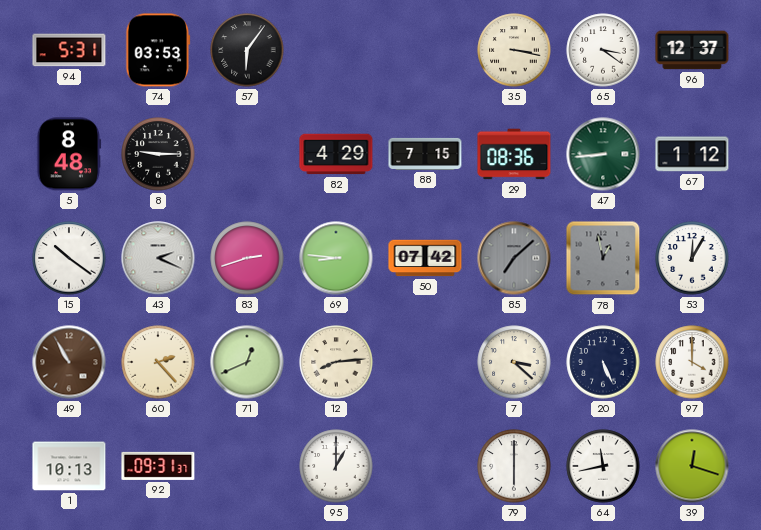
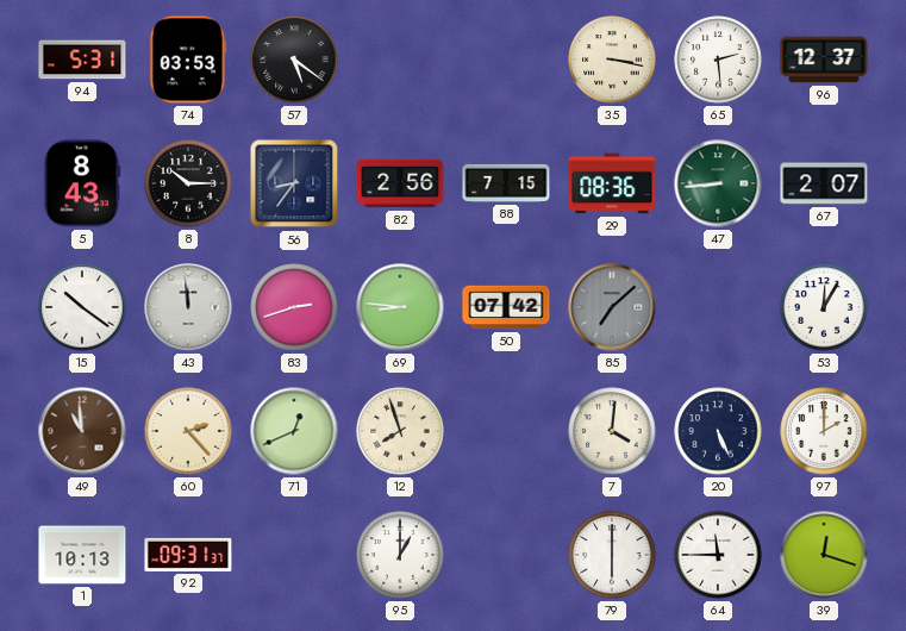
57: 6:06 -> 5:21
65: 3:21 -> 2:29
5: 8:48 -> 8:43
8: 9:15 -> 10:15
56: none -> 8:36
82: 4:29 -> 2:56
67: 1:12 -> 2:07
43: 2:19 -> 11:59
78: 12:58 -> none
49: 10:55 -> 10:59
12: 8:14 -> 7:57
7: 3:22 -> 4:01
97: 4:00 -> 2:00
64: 11:43 -> 11:45
